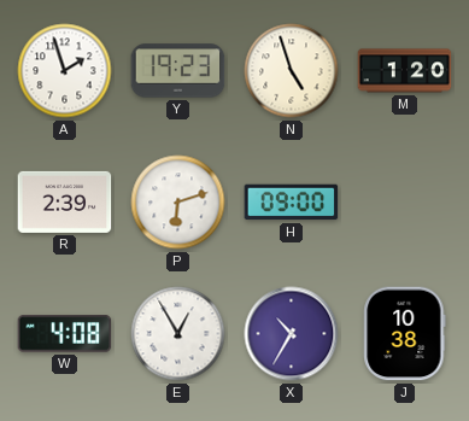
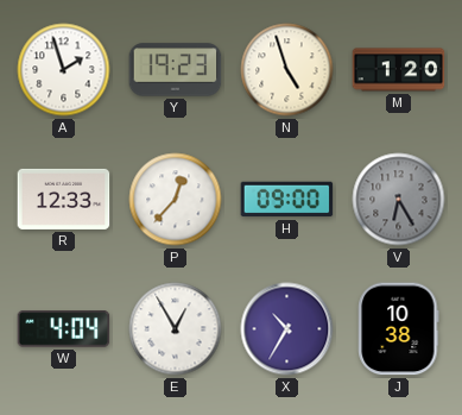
R: 2:39 -> 12:33
P: 6:12 -> 12:37
V: none -> 6:25
W: 4:08 -> 4:04
